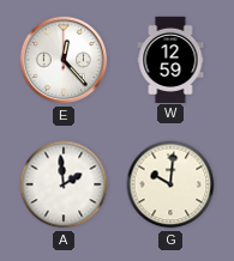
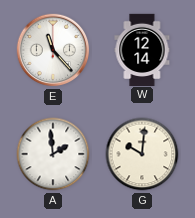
E: 12:23 -> 11:23
W: 12:59 -> 12:14
